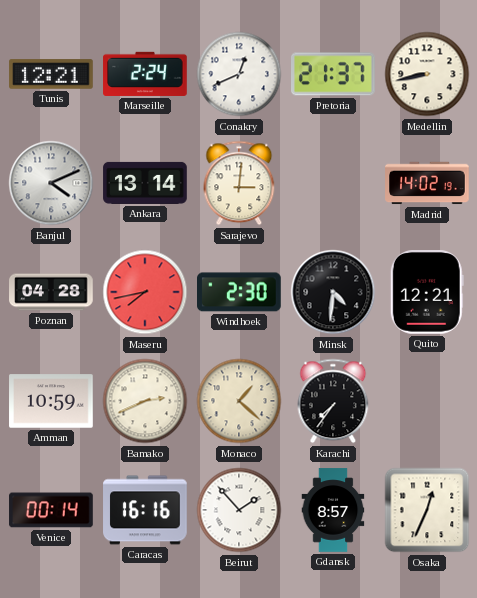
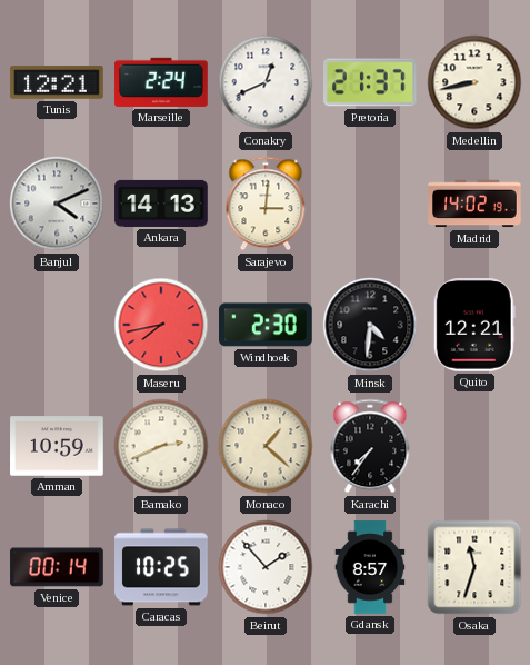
Ankara: 13:14 -> 14:13
Poznan: 04:28 -> none
Caracas: 16:16 -> 10:25
Osaka: 12:34 -> 11:33
